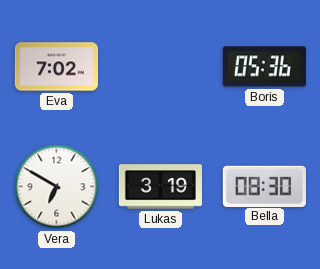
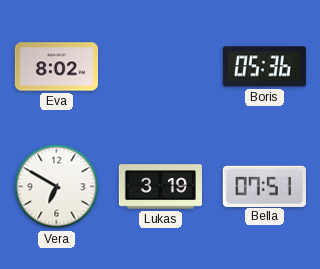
Eva: 7:02 -> 8:02
Bella: 08:30 -> 07:51
